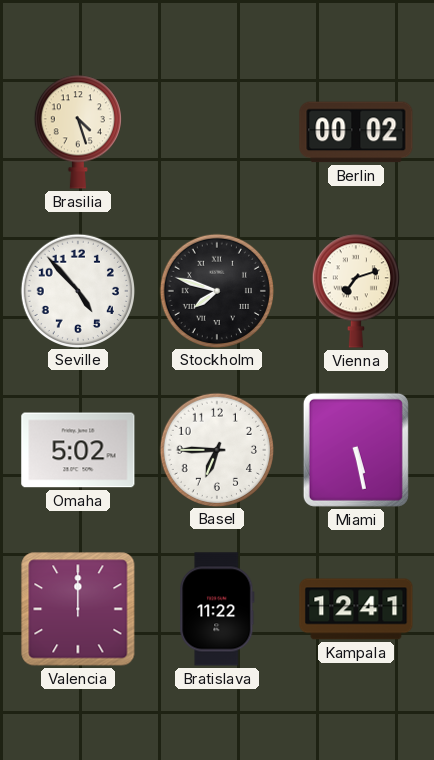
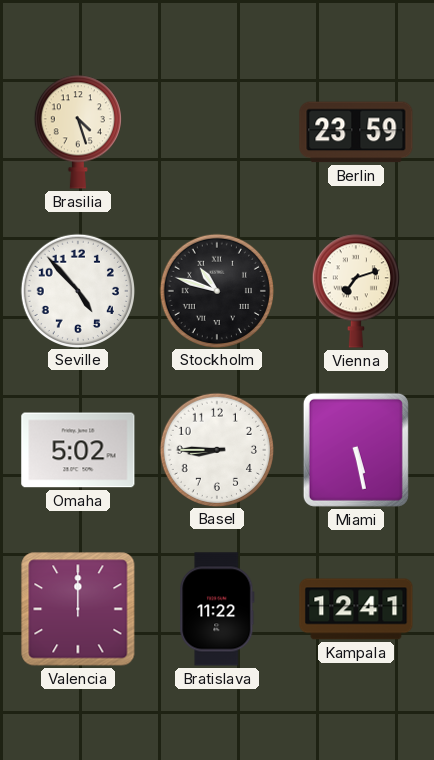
Berlin: 00:02 -> 23:59
Stockholm: 7:48 -> 10:48
Basel: 6:45 -> 8:45
